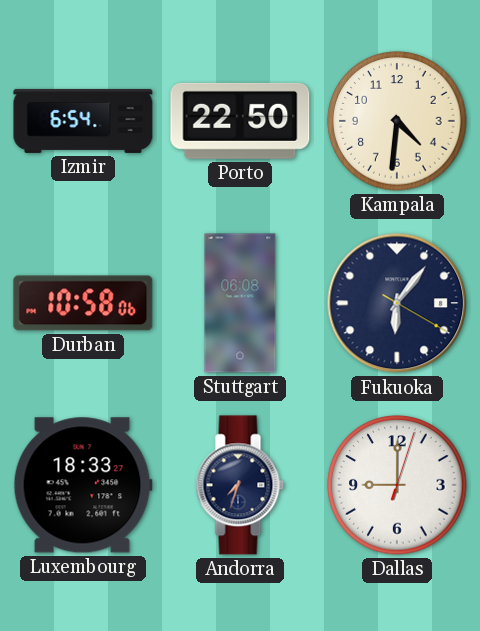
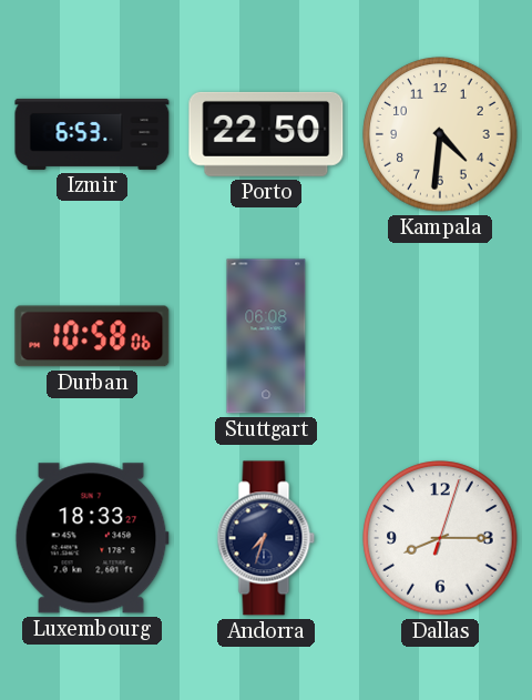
Izmir: 6:54 -> 6:53
Fukuoka: 6:06 -> none
Dallas: 9:00 -> 8:15
